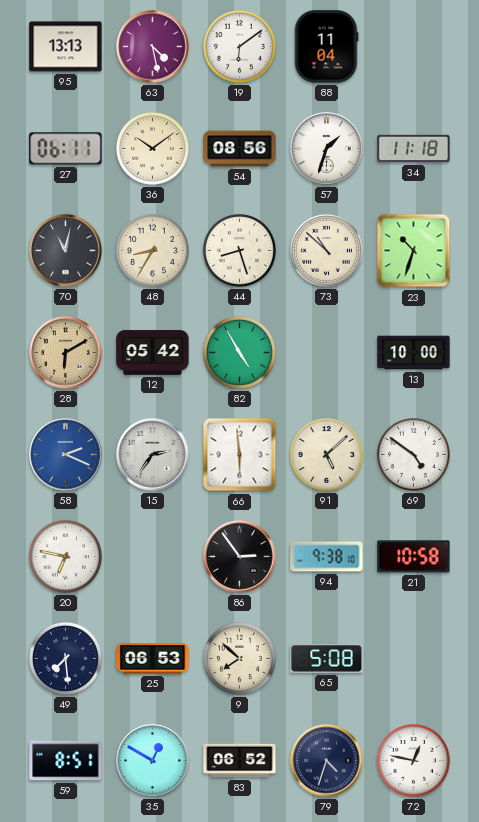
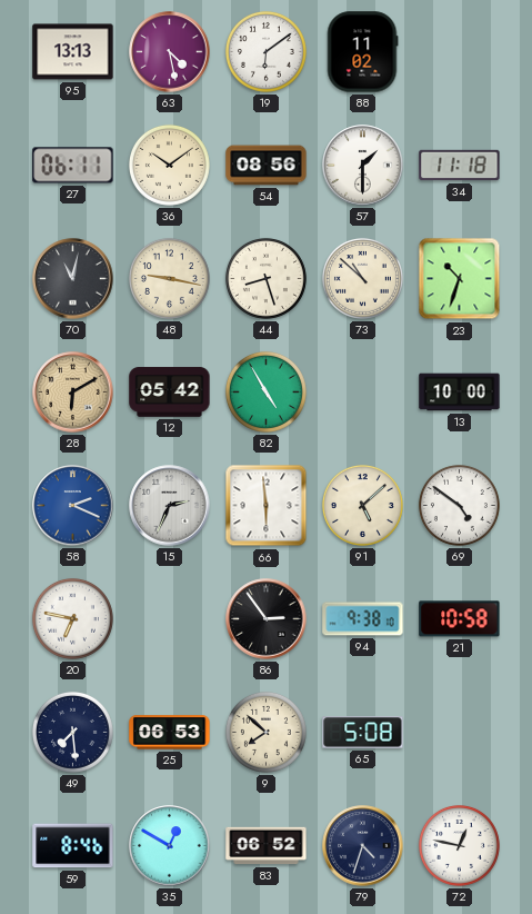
88: 11:04 -> 11:02
57: 1:33 -> 1:30
48: 8:35 -> 9:17
15: 2:36 -> 2:34
59: 8:51 -> 8:46
